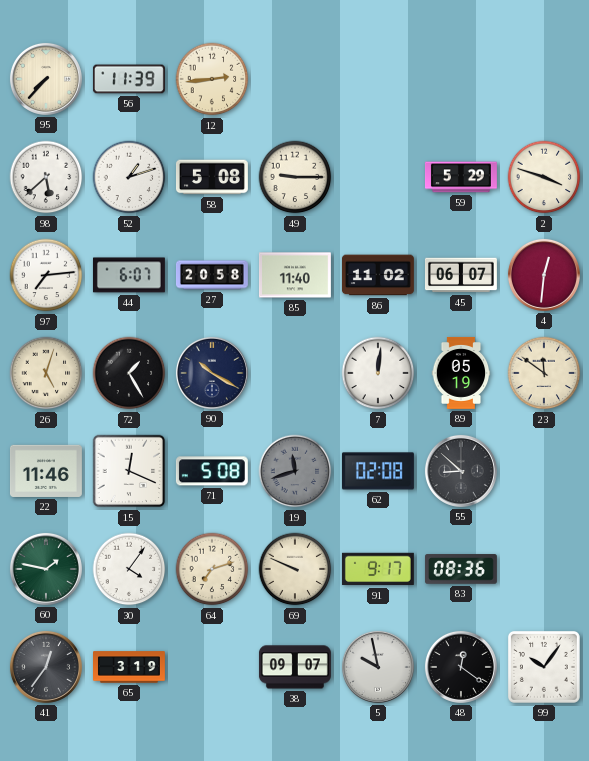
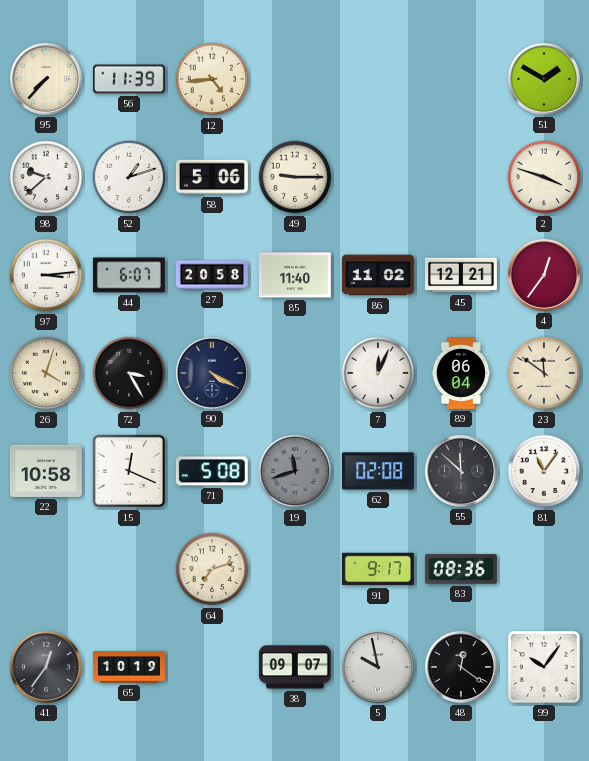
12: 2:44 -> 4:44
51: none -> 1:50
98: 5:38 -> 9:38
58: 5:08 -> 5:06
59: 5:29 -> none
97: 7:14 -> 3:14
45: 06:07 -> 12:21
4: 12:31 -> 12:36
26: 5:03 -> 4:03
72: 1:25 -> 3:25
90: 10:20 -> 4:20
7: 12:01 -> 12:04
89: 05:19 -> 06:04
22: 11:46 -> 10:58
55: 8:52 -> 11:52
81: none -> 11:06
60: 1:47 -> none
30: 4:06 -> none
69: 9:49 -> none
65: 3:19 -> 10:19
